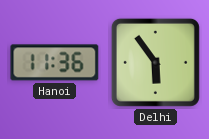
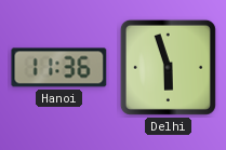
Delhi: 5:54 -> 5:57
